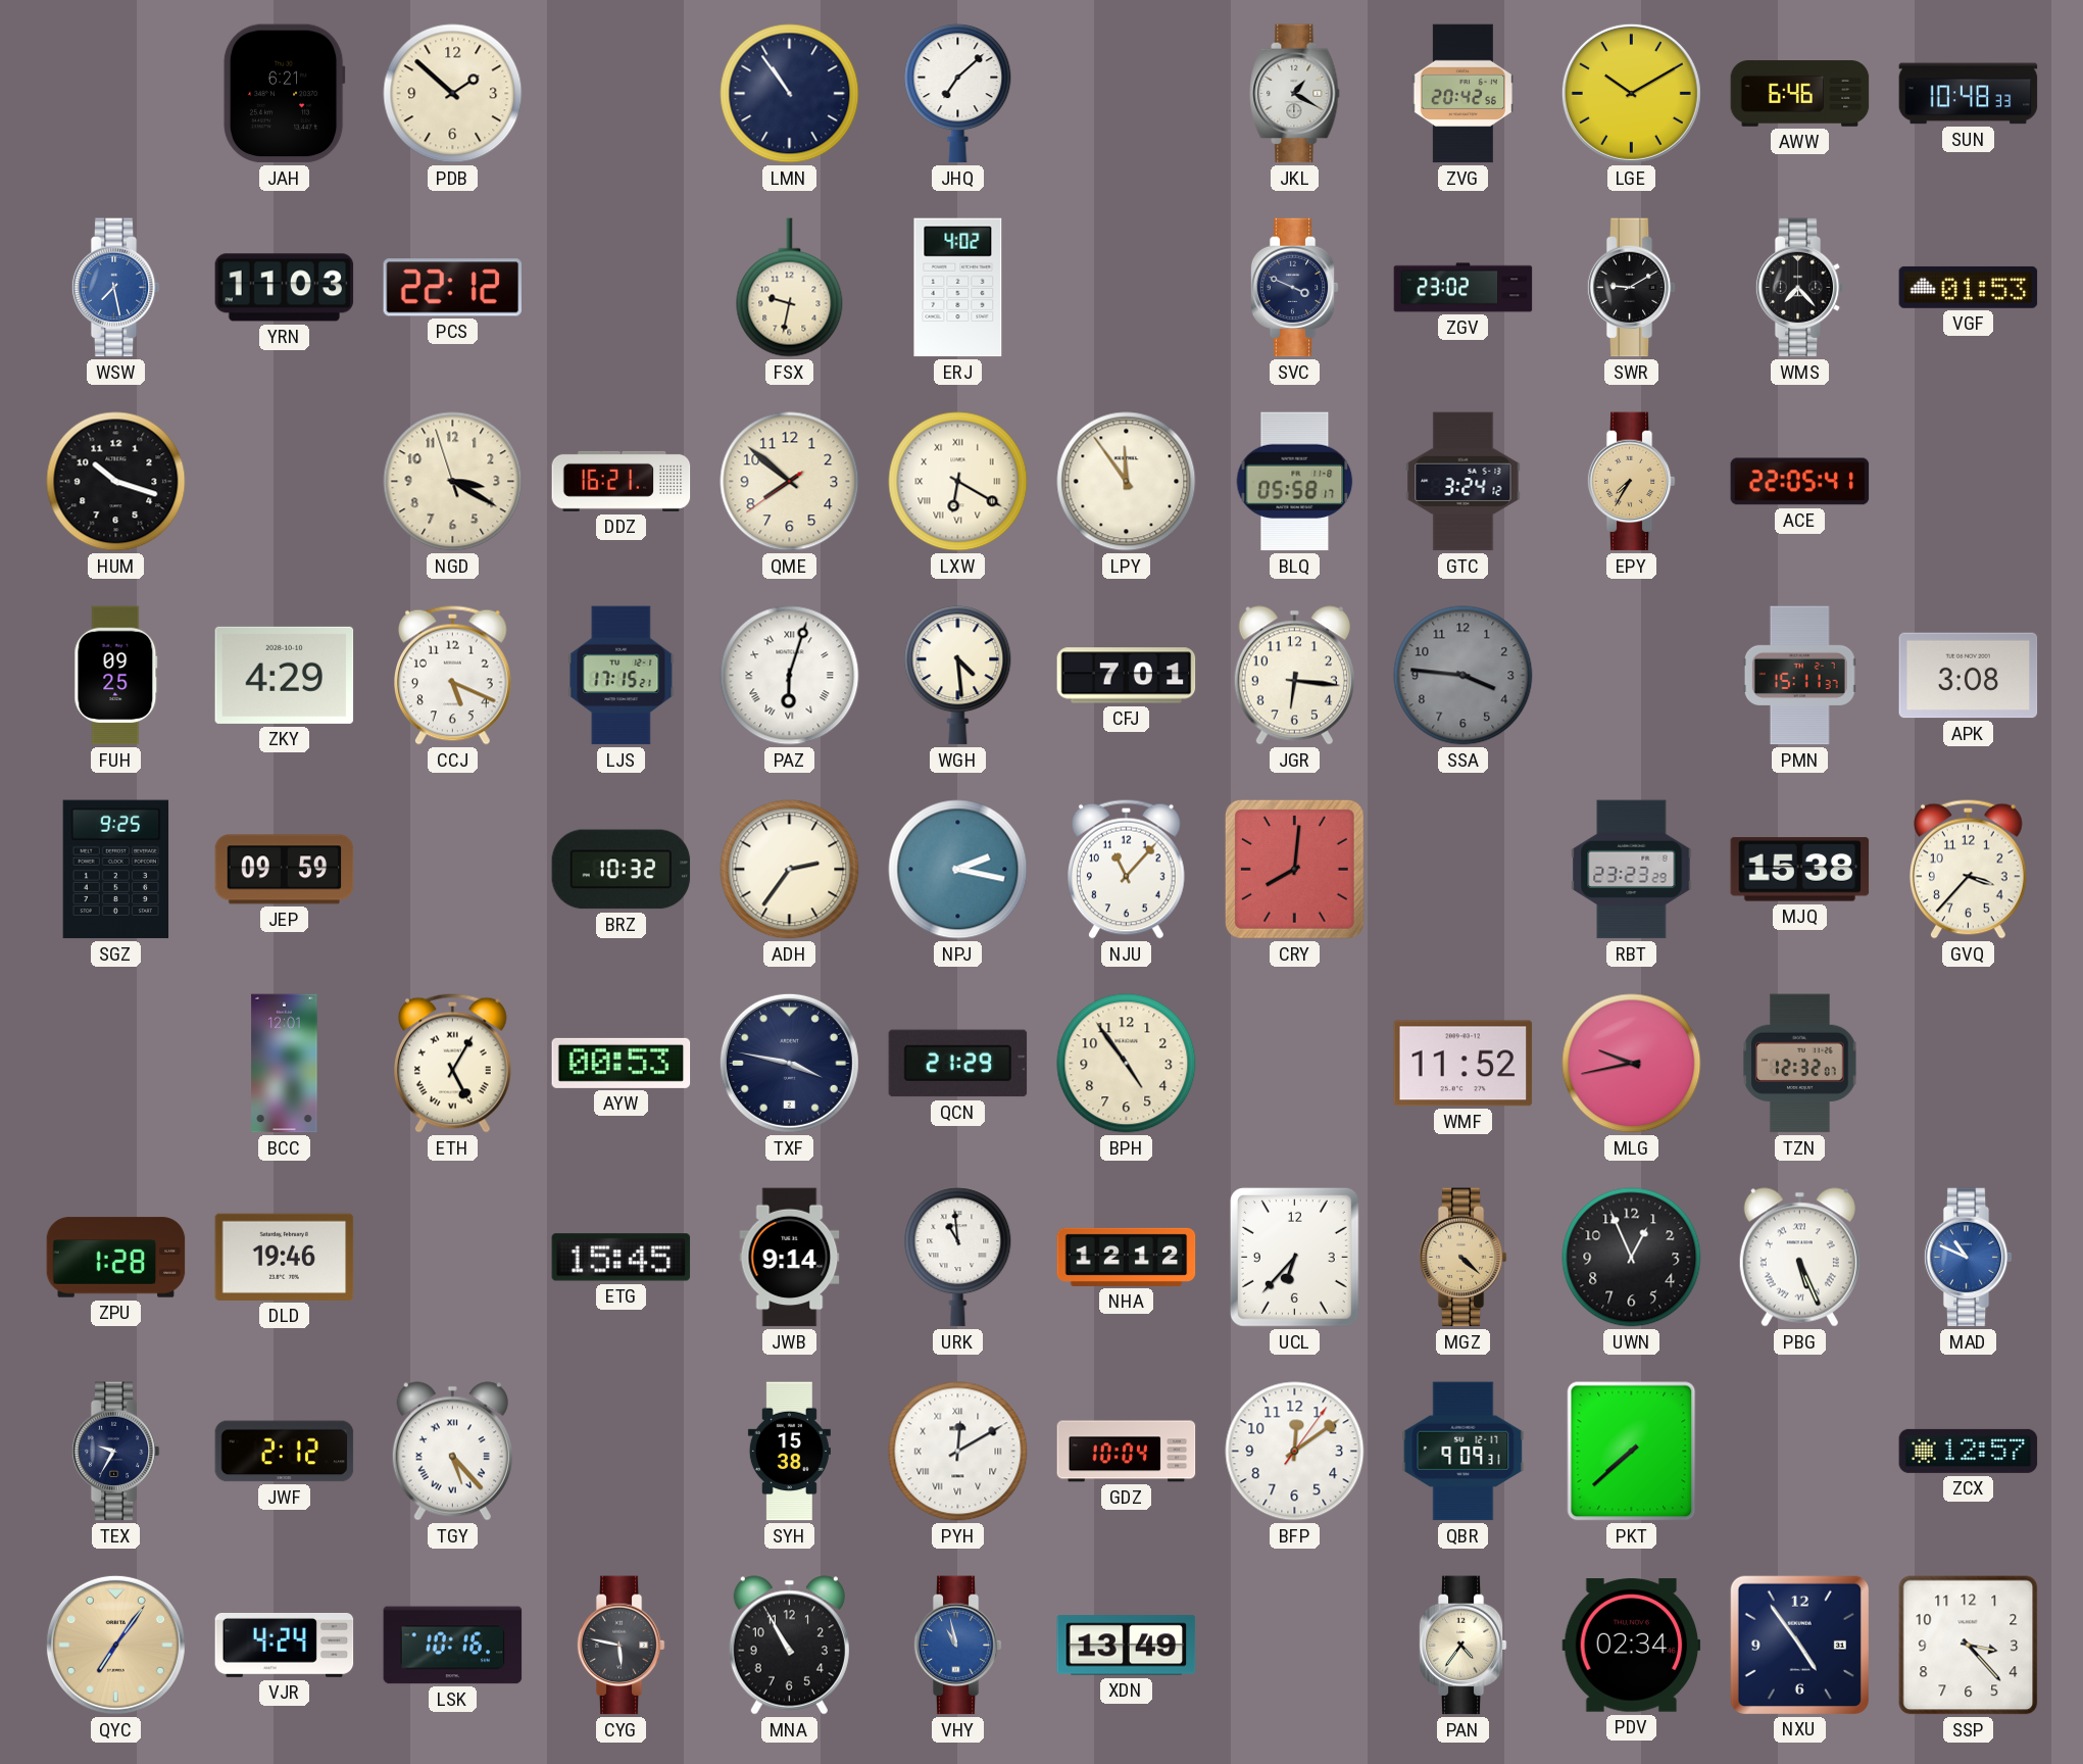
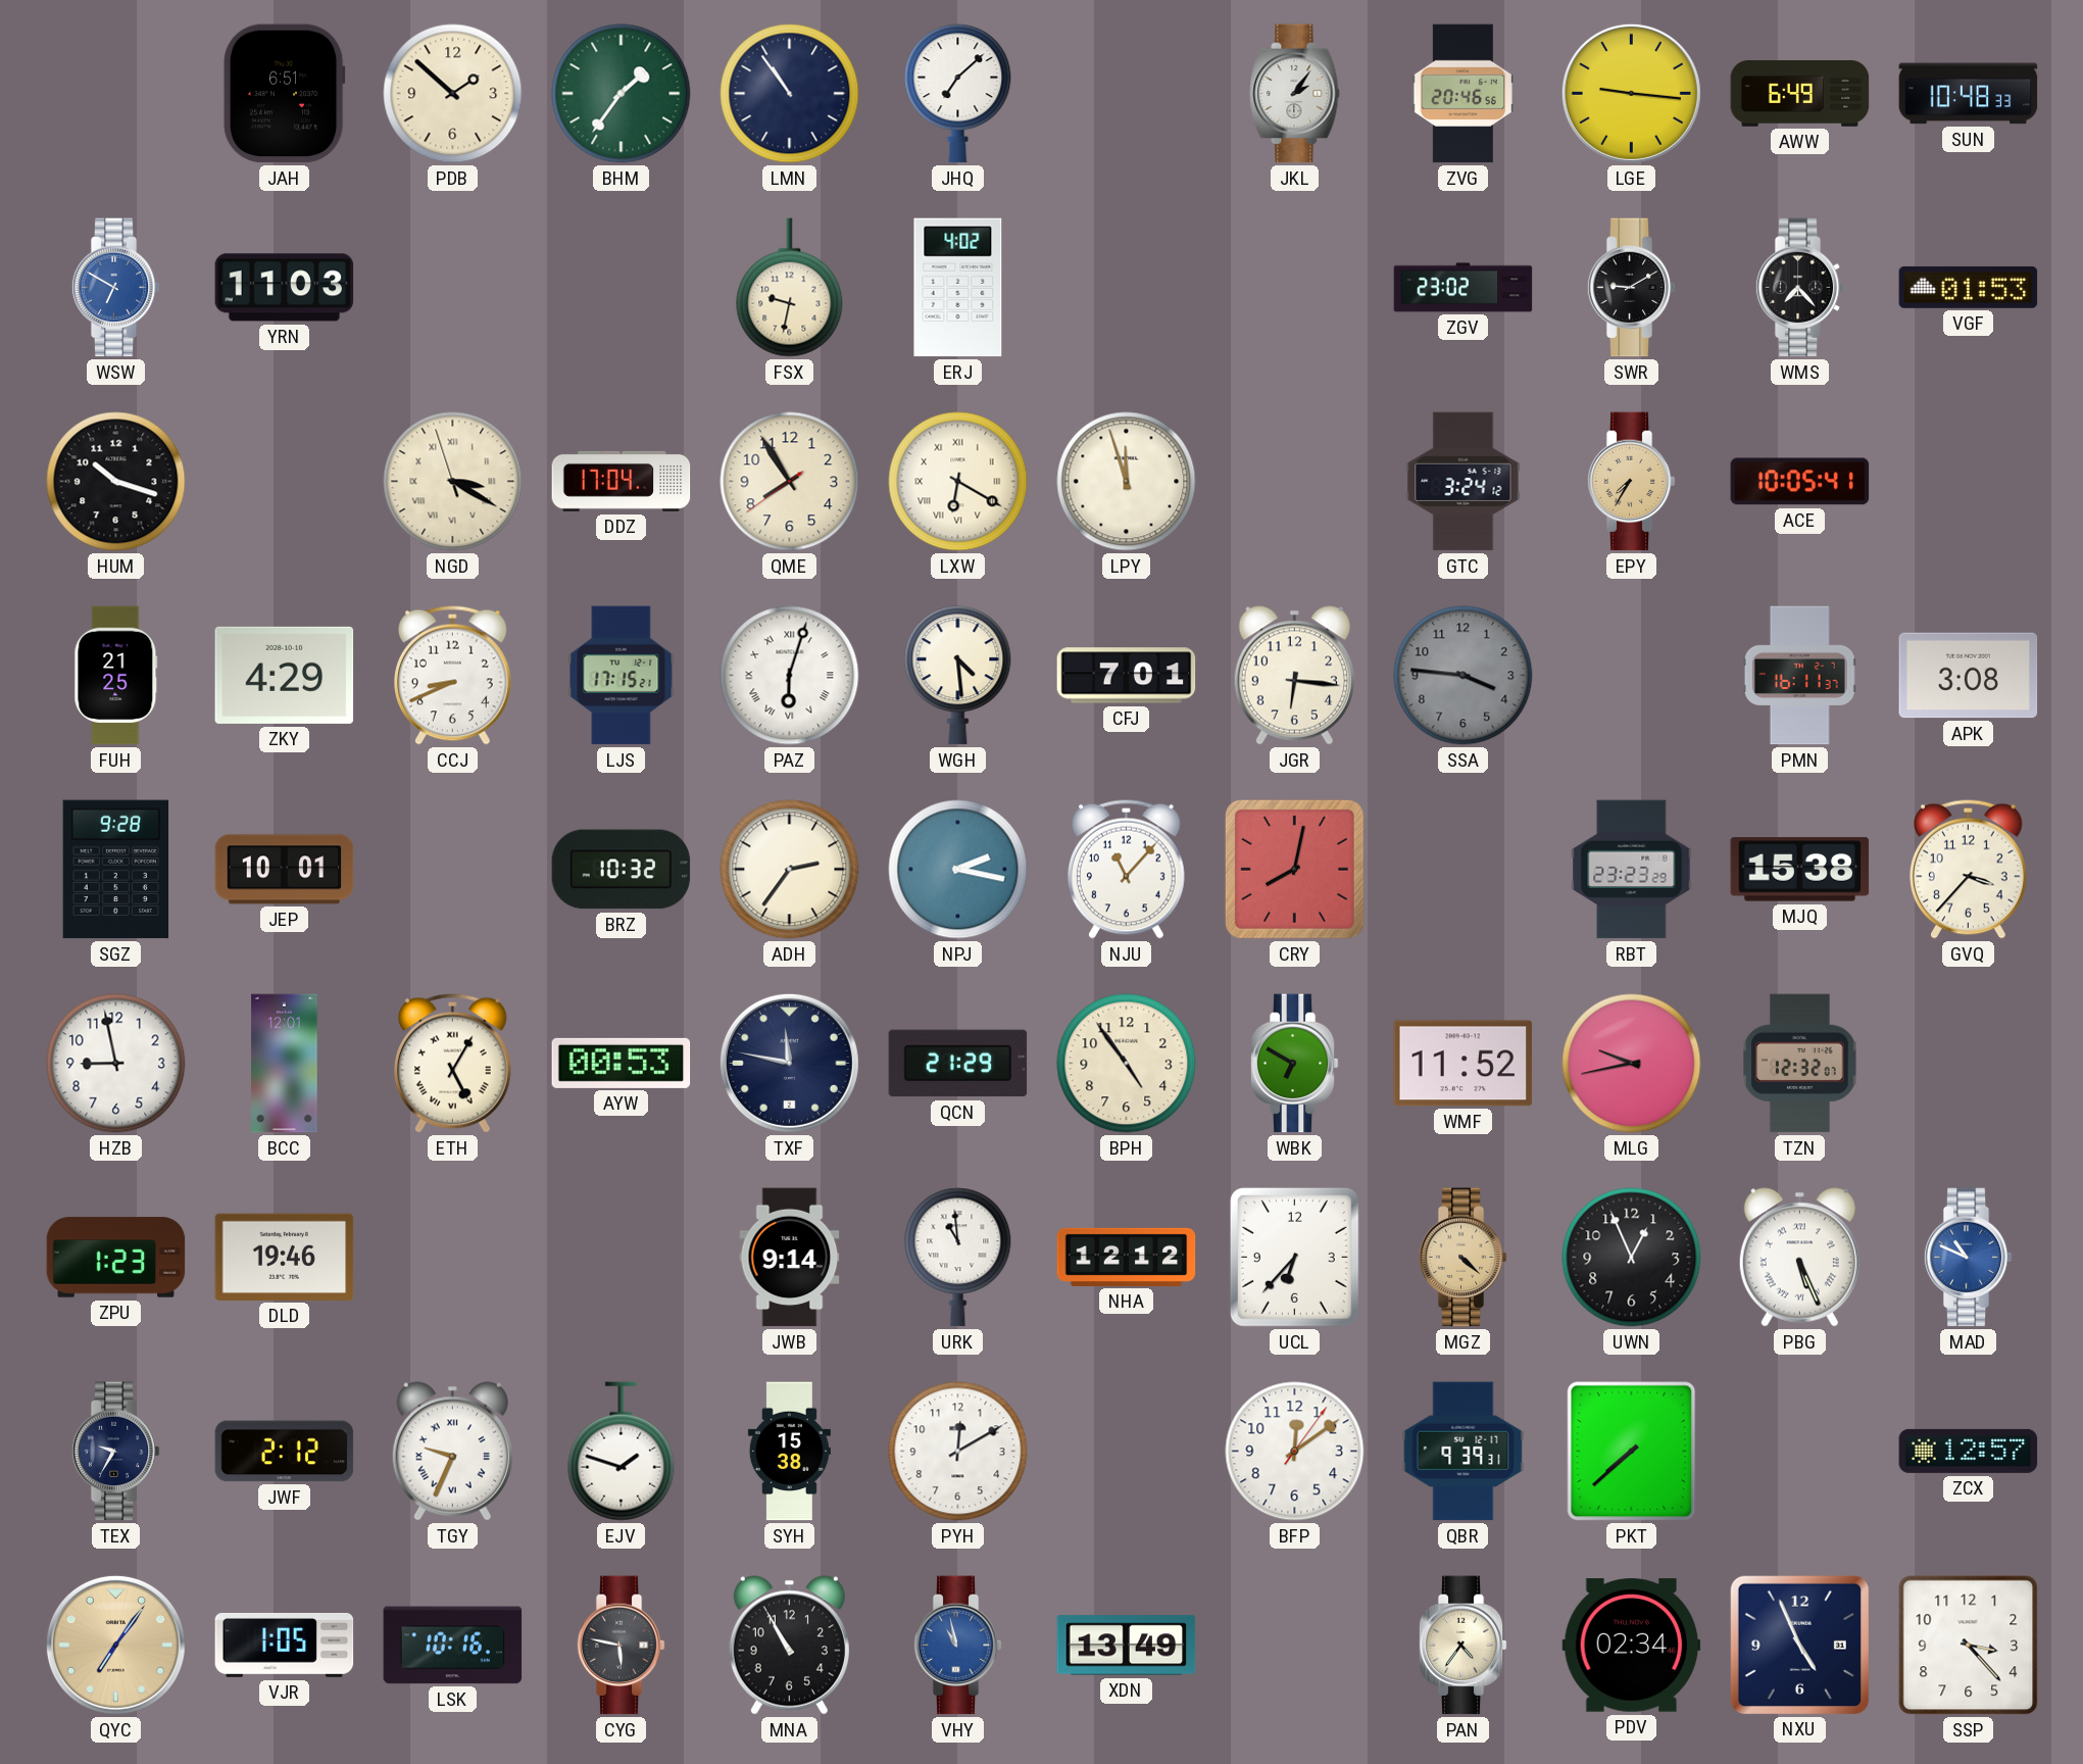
JAH: 6:21 -> 6:51
BHM: none -> 1:36
JKL: 1:20 -> 2:06
ZVG: 20:42 -> 20:46
LGE: 10:10 -> 9:16
AWW: 6:46 -> 6:49
WSW: 7:28 -> 6:50
PCS: 22:12 -> none
SVC: 3:49 -> none
NGD numerals: Arabic -> Roman
DDZ: 16:21 -> 17:04
QME: 7:51 -> 7:54
LPY: 11:54 -> 11:57
BLQ: 05:58 -> none
ACE: 22:05 -> 10:05
FUH: 09:25 -> 21:25
CCJ: 5:19 -> 8:41
PMN: 15:11 -> 16:11
SGZ: 9:25 -> 9:28
JEP: 09:59 -> 10:01
CRY: 8:01 -> 8:02
HZB: none -> 8:58
TXF: 3:47 -> 11:47
WBK: none -> 6:50
ZPU: 1:28 -> 1:23
ETG: 15:45 -> none
TGY: 5:23 -> 9:34
EJV: none -> 1:48
PYH numerals: Roman -> Arabic
GDZ: 10:04 -> none
QBR: 9:09 -> 9:39
VJR: 4:24 -> 1:05
NXU: 4:54 -> 4:56
